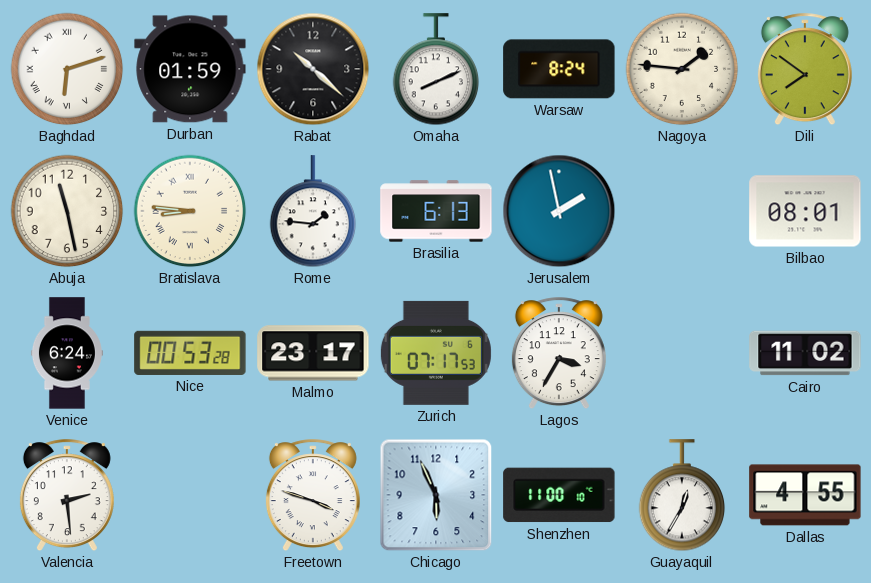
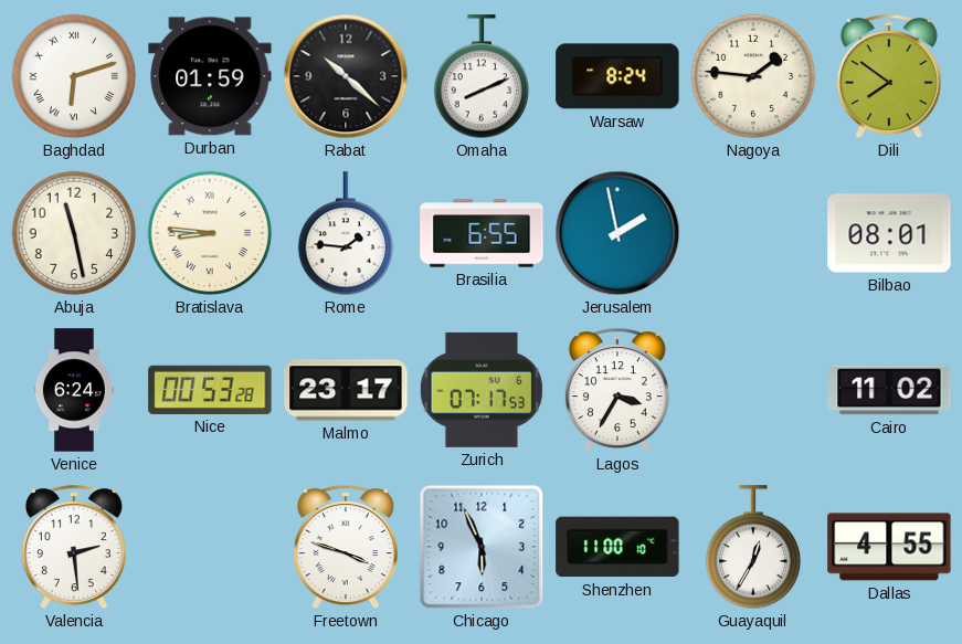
Brasilia: 6:13 -> 6:55
